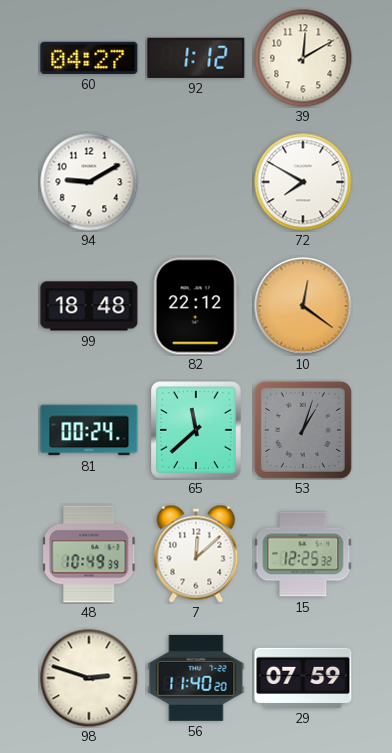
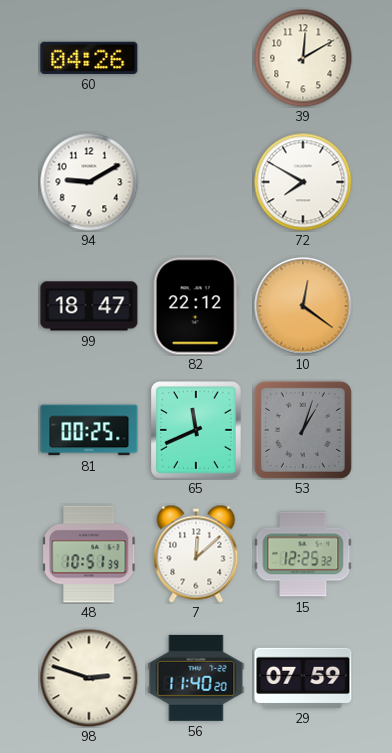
60: 04:27 -> 04:26
92: 1:12 -> none
99: 18:48 -> 18:47
81: 00:24 -> 00:25
65: 11:38 -> 11:41
48: 10:49 -> 10:51
